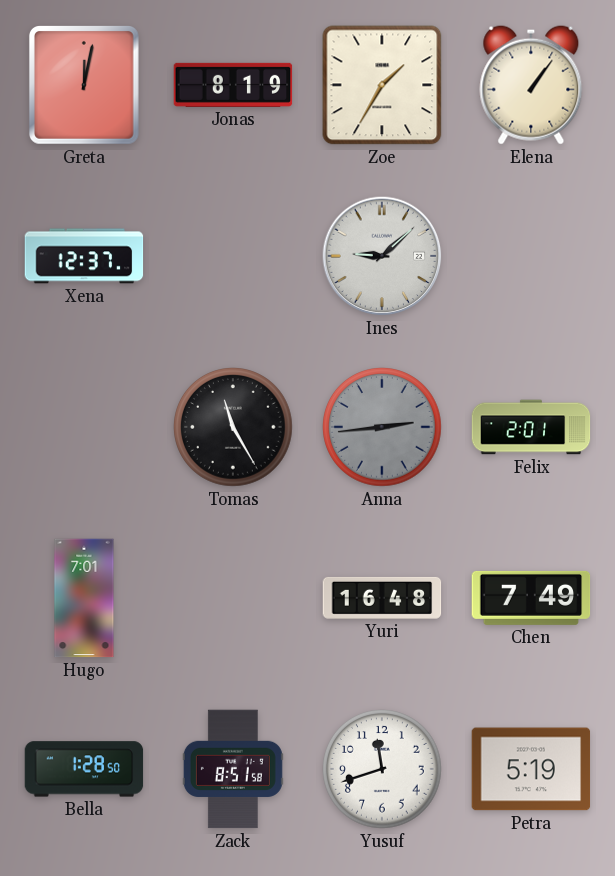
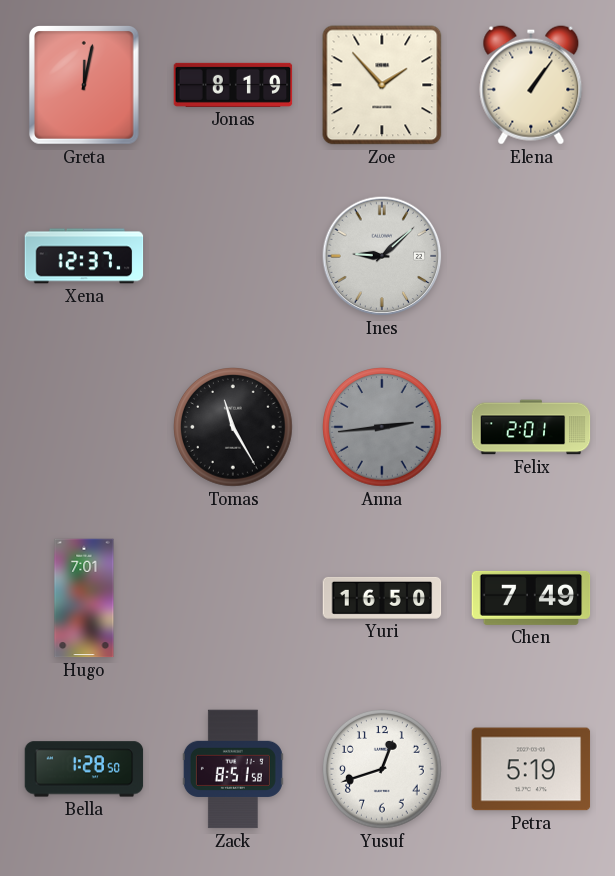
Zoe: 1:35 -> 1:53
Yuri: 16:48 -> 16:50
Yusuf: 11:42 -> 12:42
